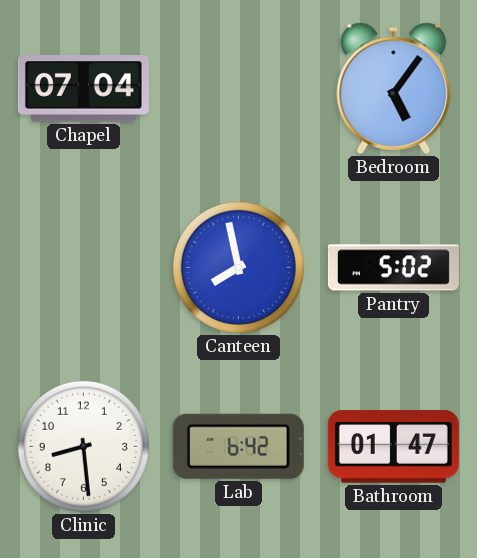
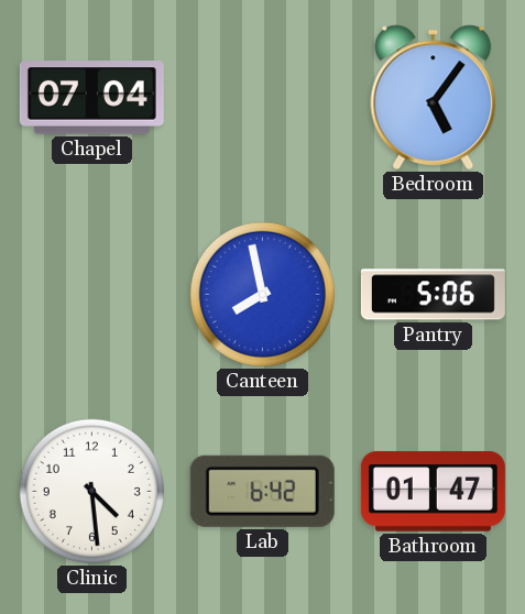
Pantry: 5:02 -> 5:06
Clinic: 8:29 -> 4:29
